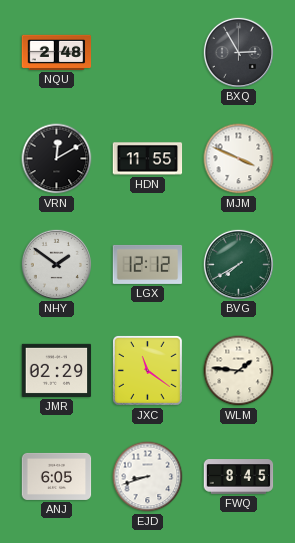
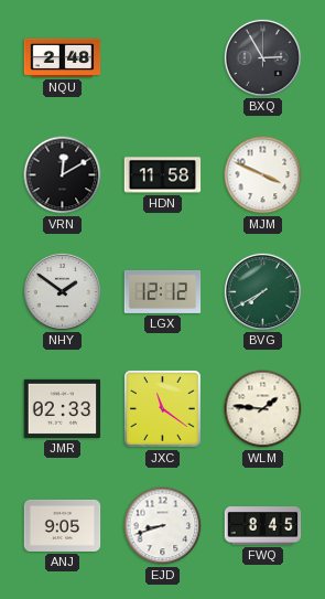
HDN: 11:55 -> 11:58
JMR: 02:29 -> 02:33
ANJ: 6:05 -> 9:05
